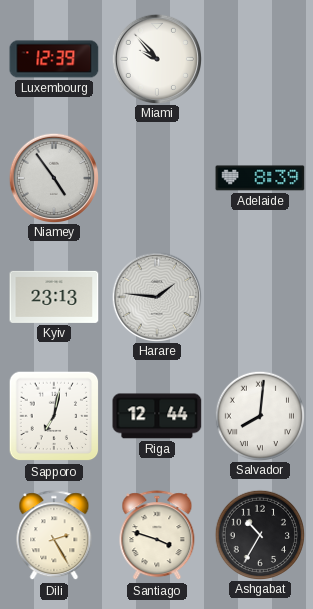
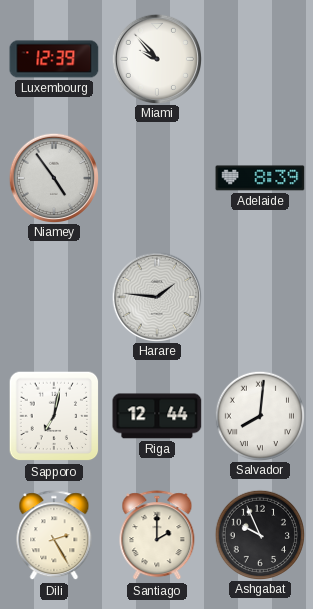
Kyiv: 23:13 -> none
Santiago: 3:48 -> 2:00
Ashgabat: 10:35 -> 9:56
